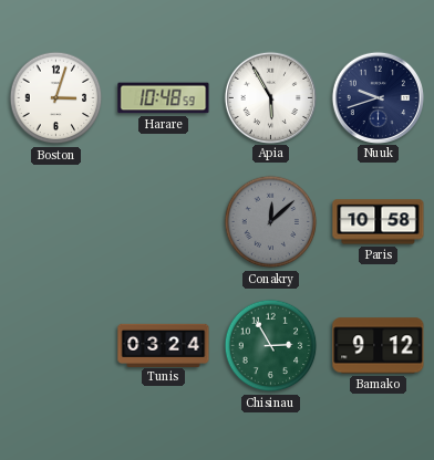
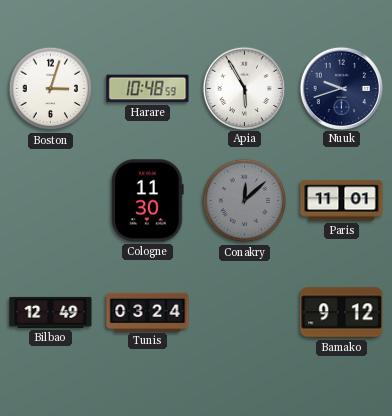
Cologne: none -> 11:30
Paris: 10:58 -> 11:01
Bilbao: none -> 12:49
Chisinau: 2:55 -> none
